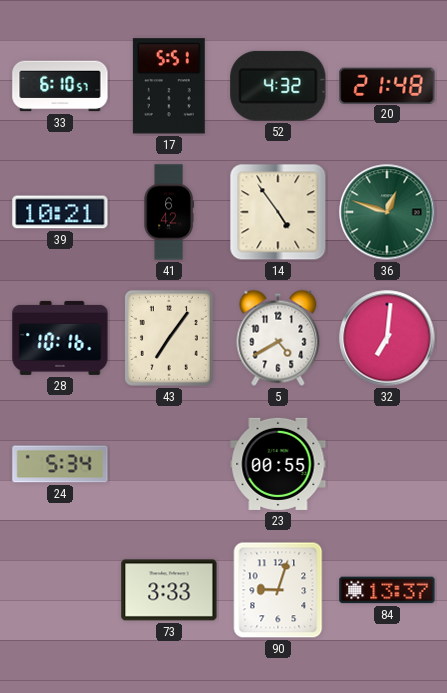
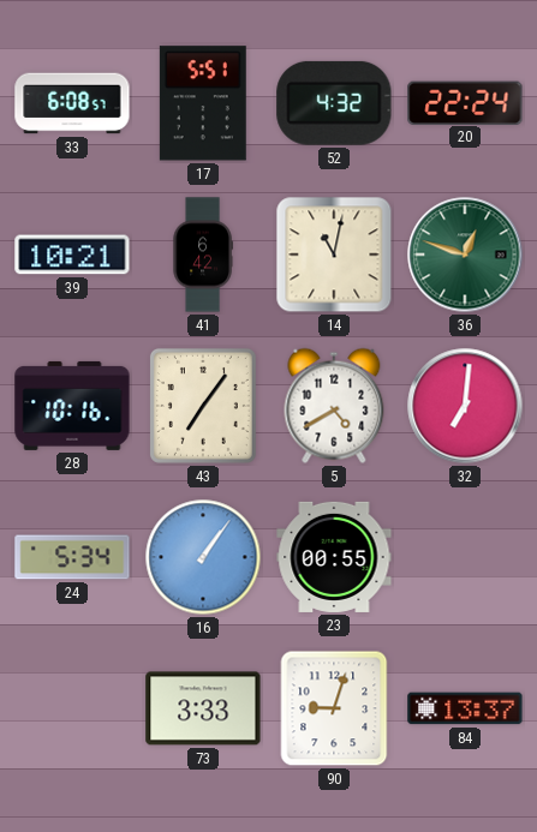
33: 6:10 -> 6:08
20: 21:48 -> 22:24
14: 4:54 -> 11:02
16: none -> 1:06
